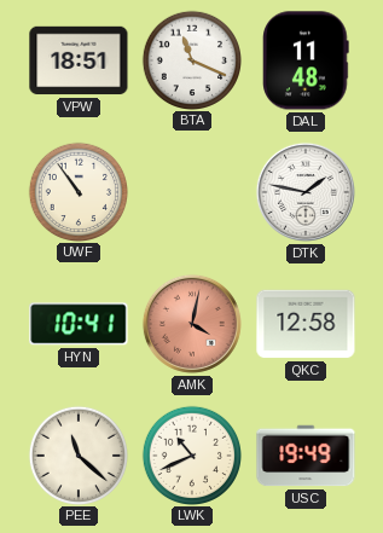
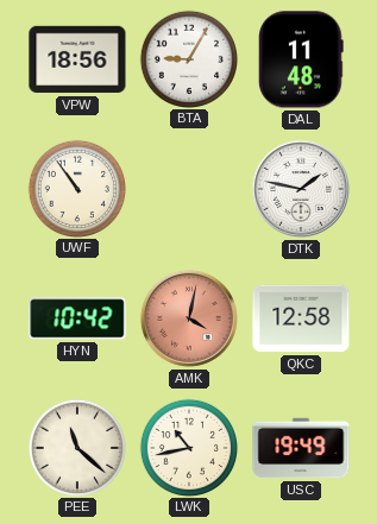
VPW: 18:51 -> 18:56
BTA: 11:19 -> 9:05
HYN: 10:41 -> 10:42
LWK: 10:41 -> 10:43
